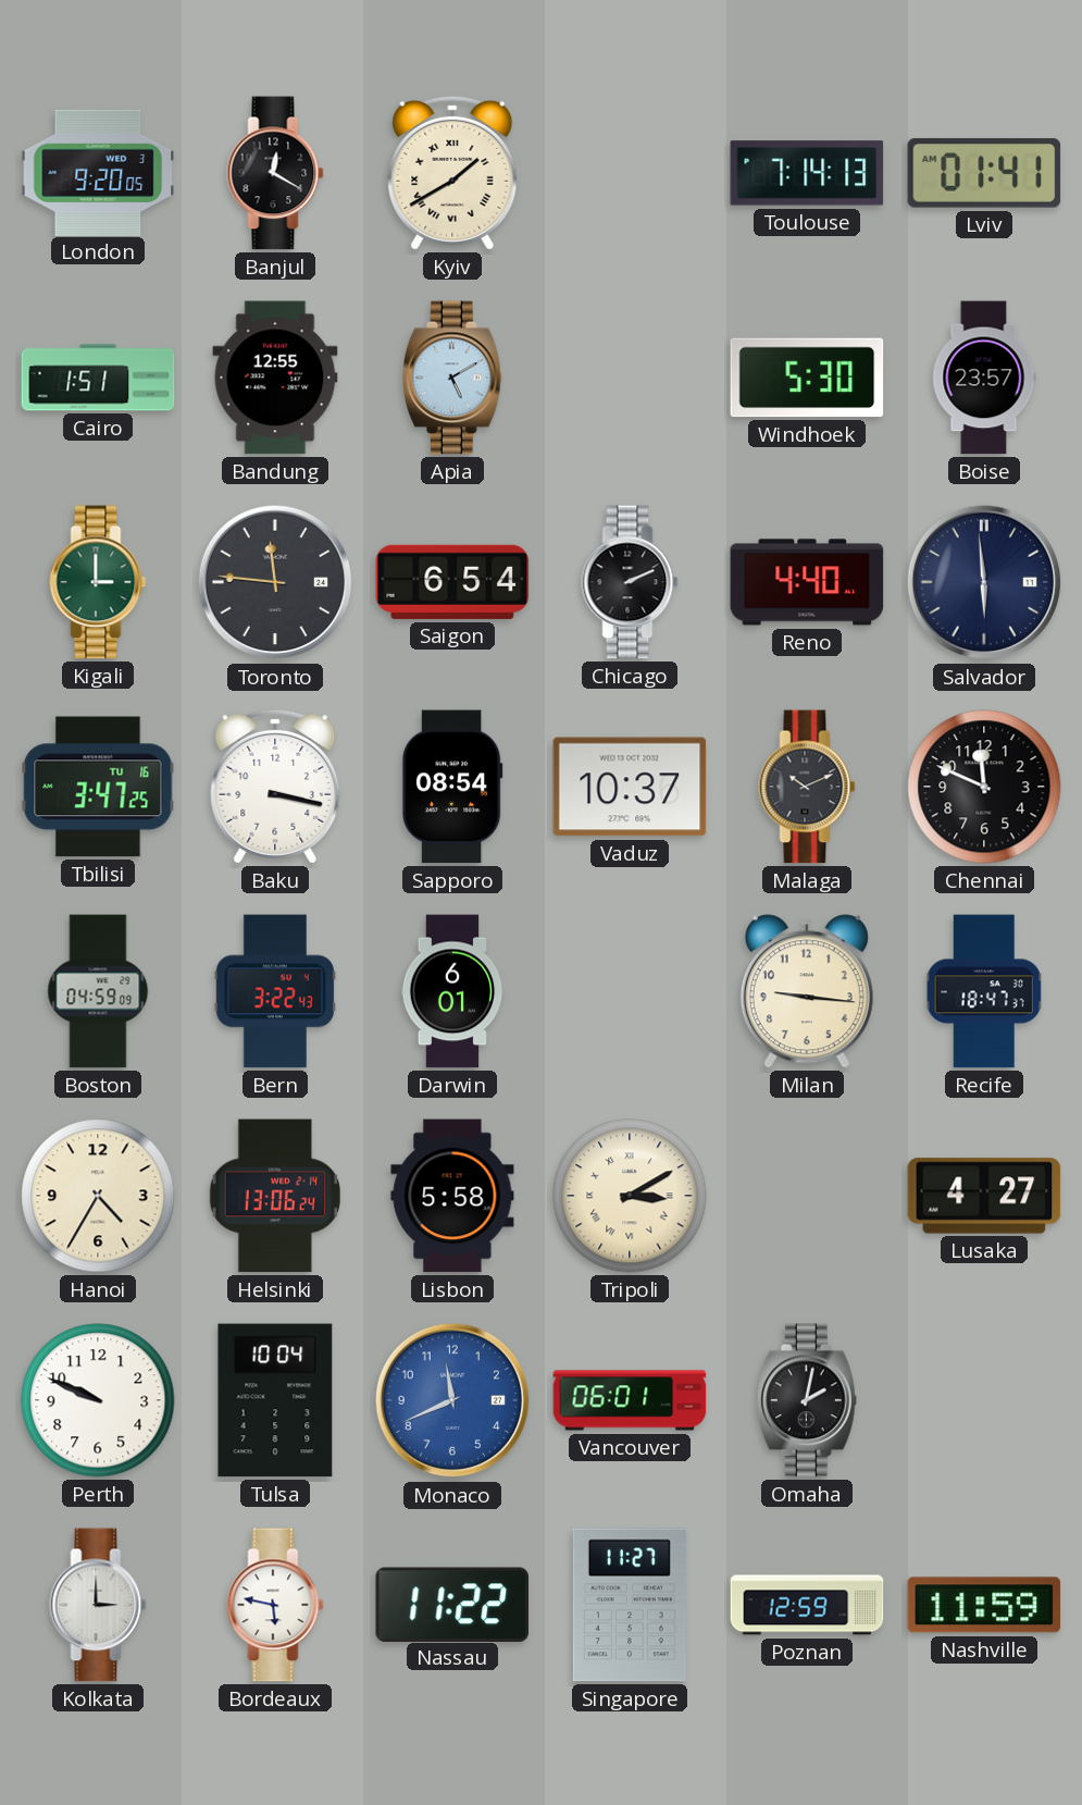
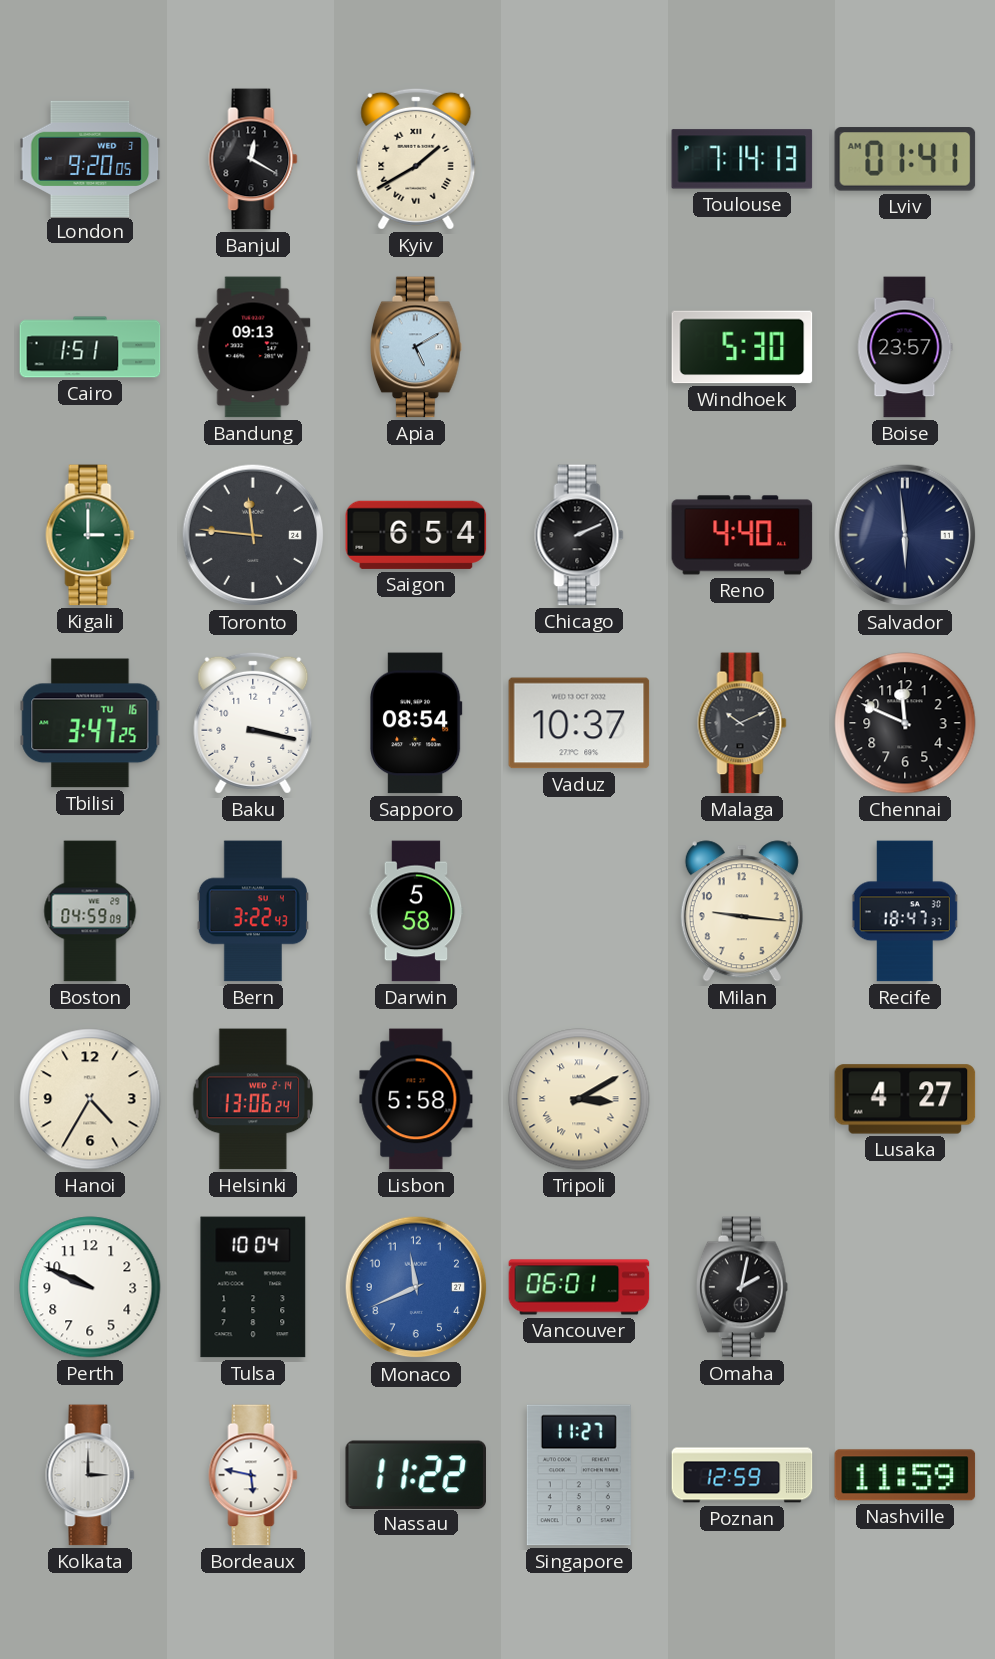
Bandung: 12:55 -> 09:13
Darwin: 6:01 -> 5:58
